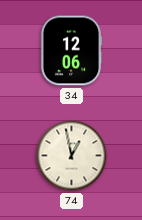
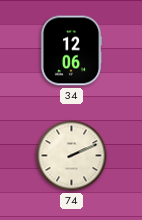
74: 12:58 -> 2:11
